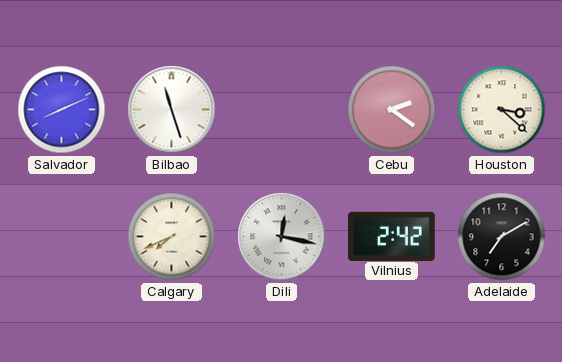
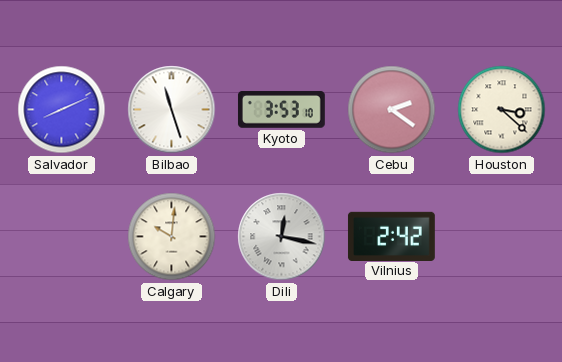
Kyoto: none -> 3:53
Calgary: 7:41 -> 10:01
Adelaide: 7:10 -> none
